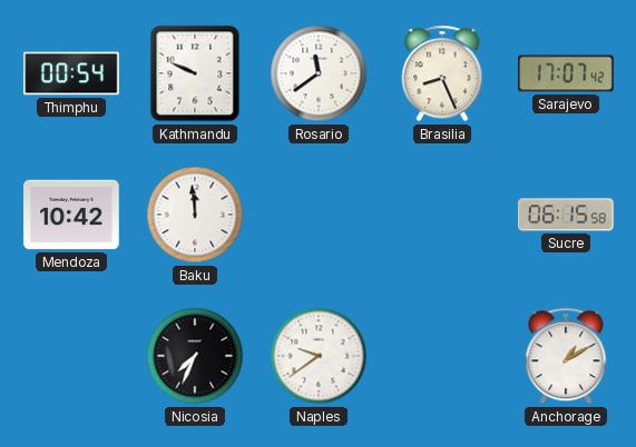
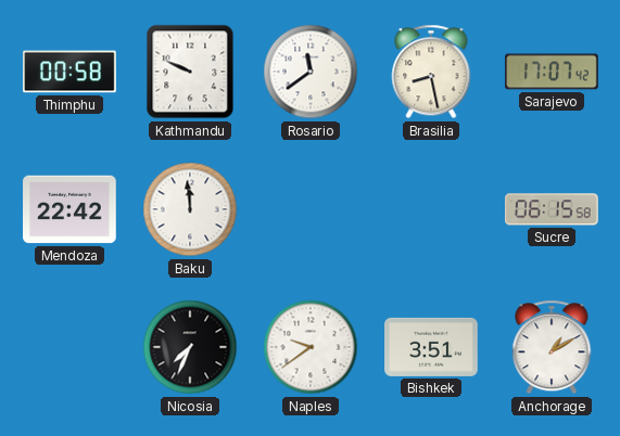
Thimphu: 00:54 -> 00:58
Brasilia: 8:26 -> 8:28
Mendoza: 10:42 -> 22:42
Bishkek: none -> 3:51
